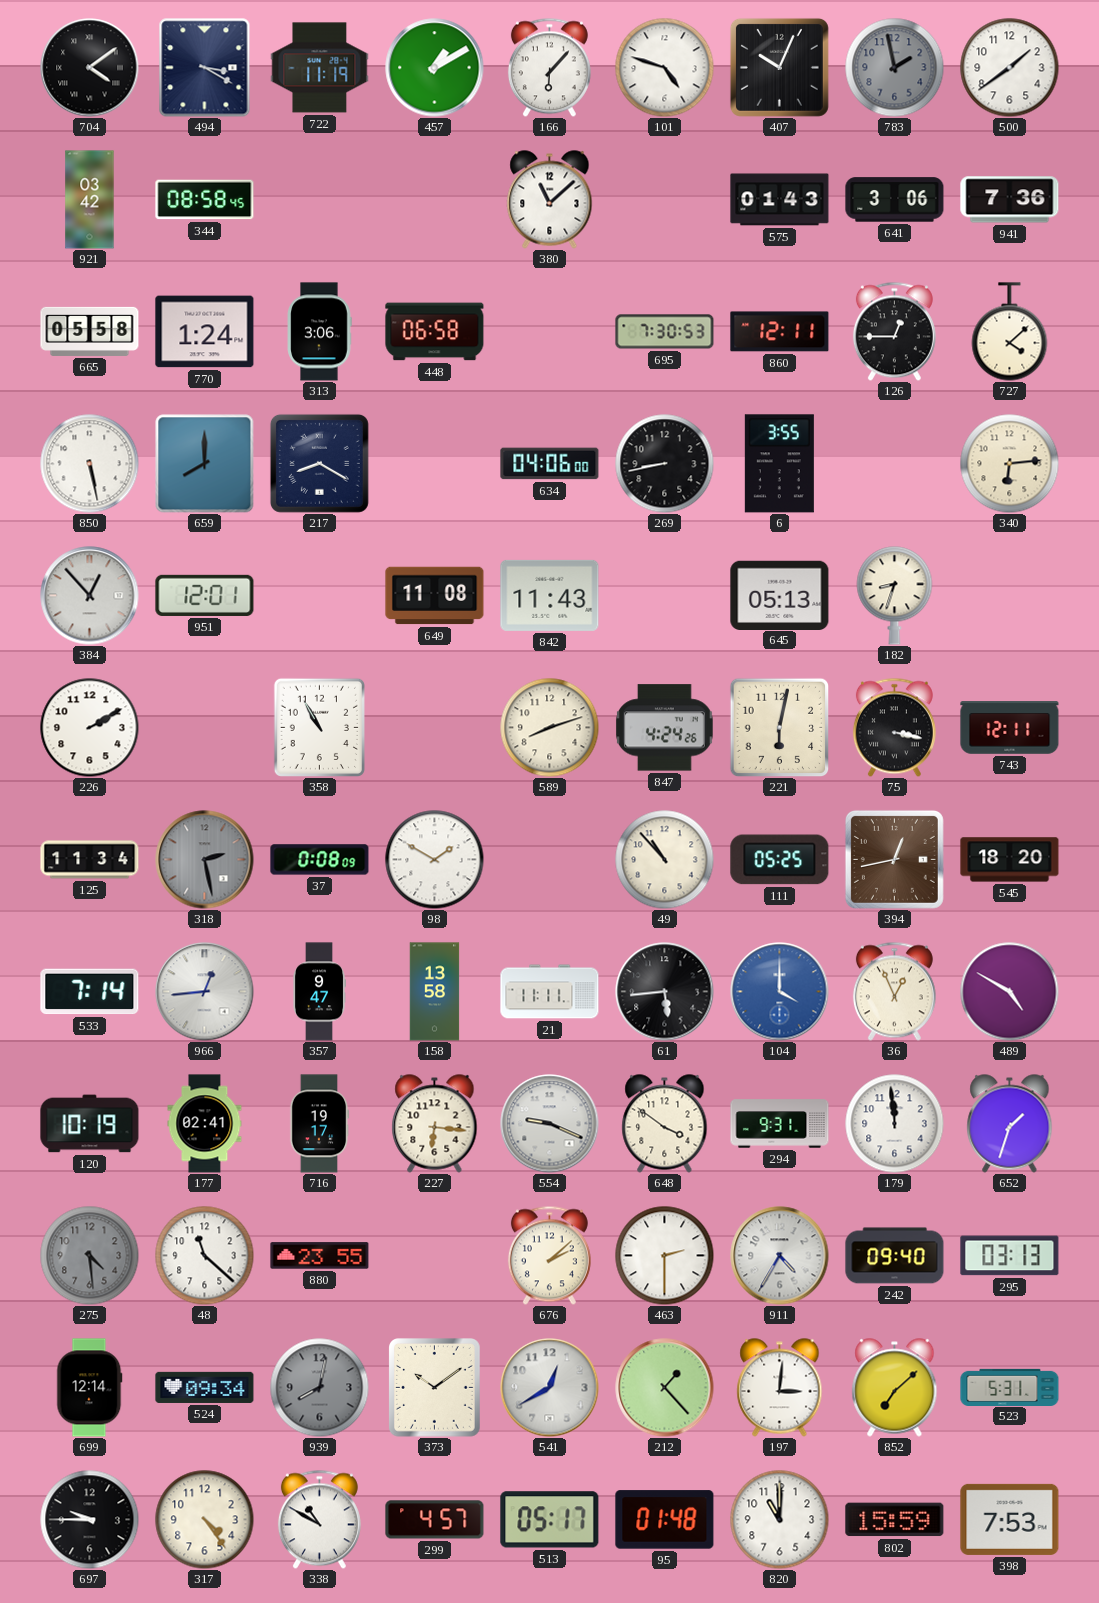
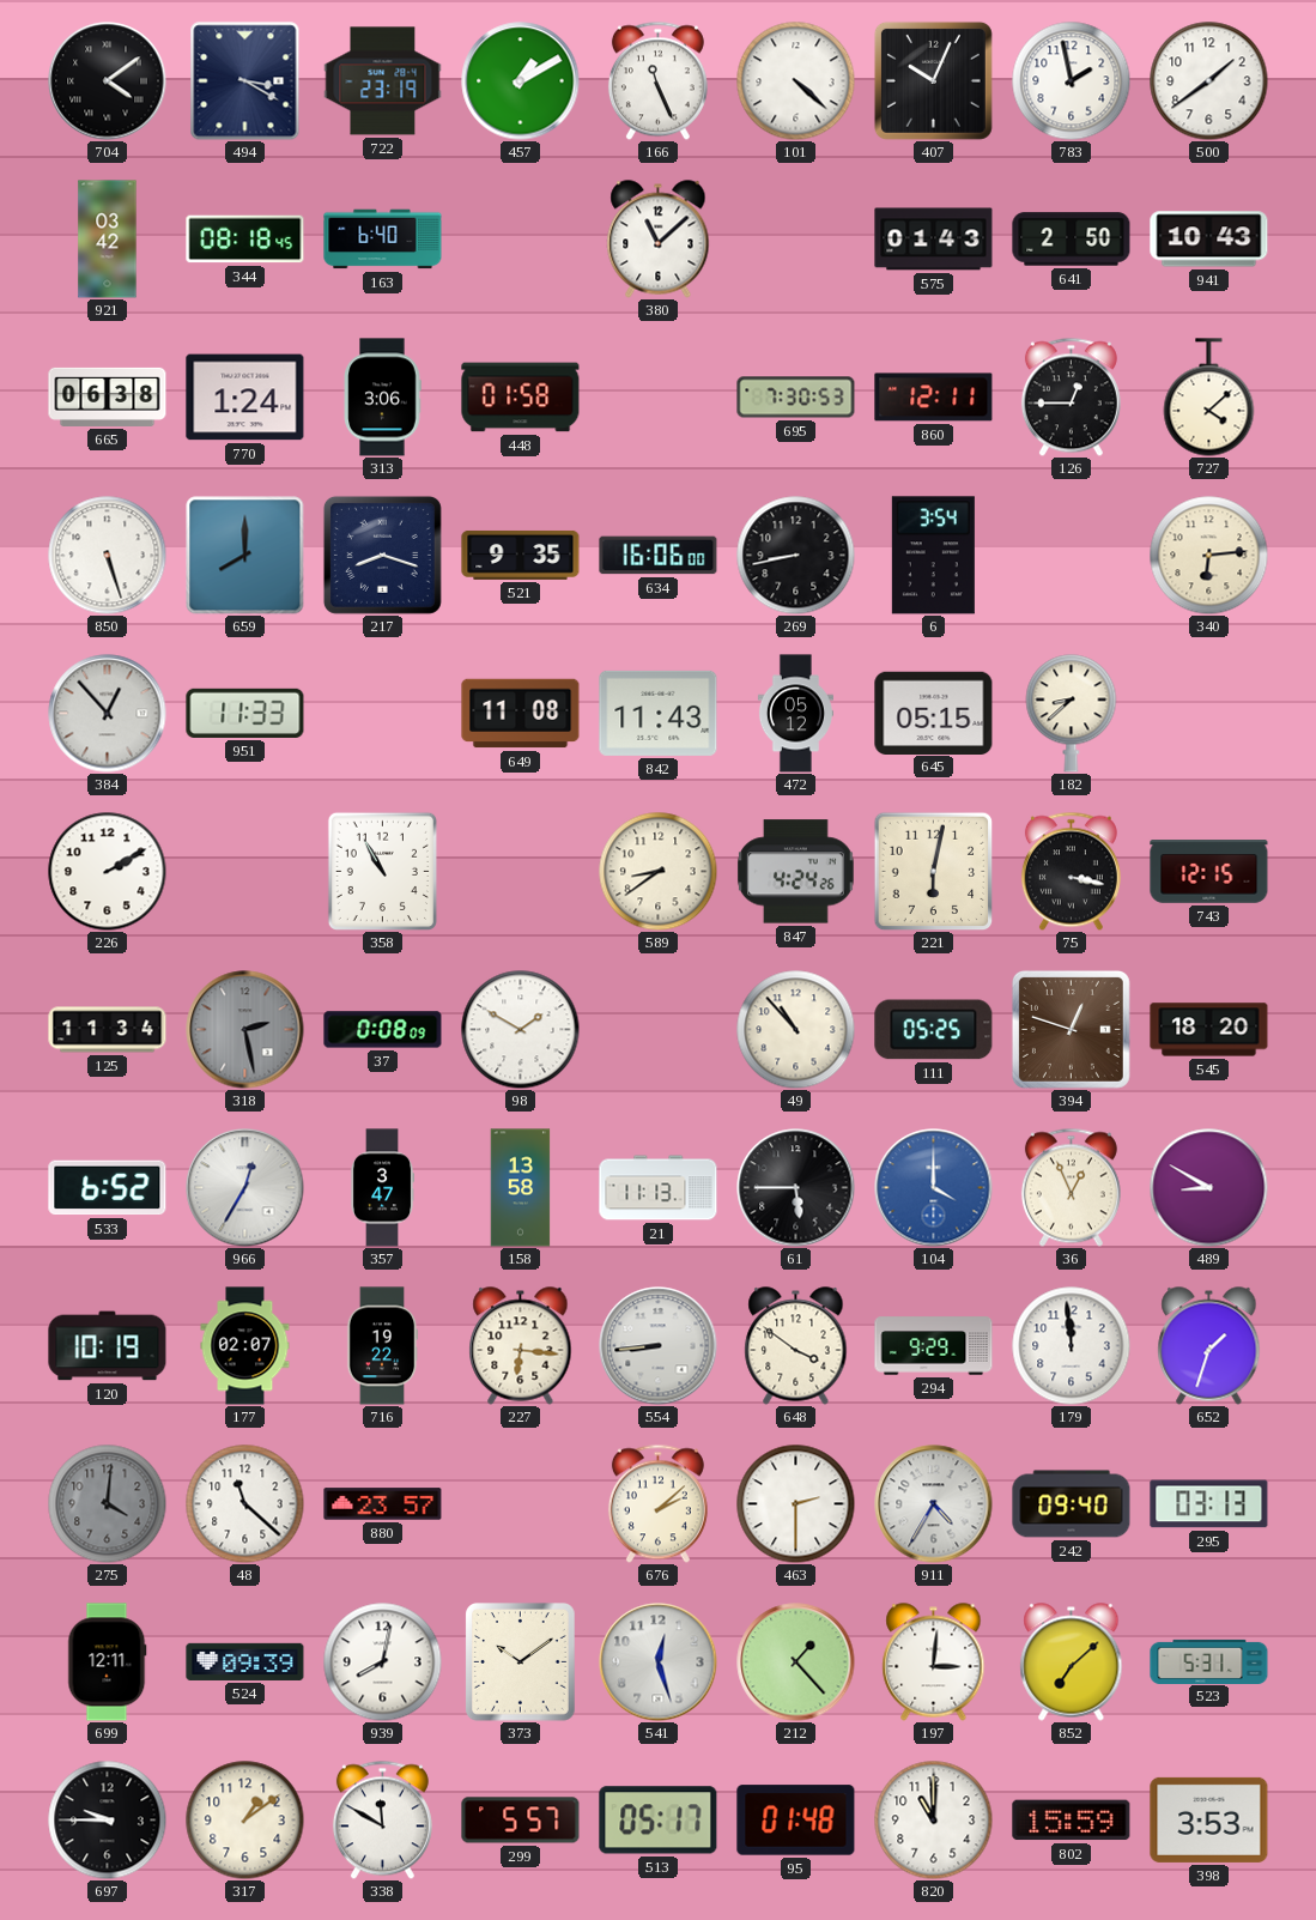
722: 11:19 -> 23:19
166: 6:07 -> 11:26
101: 4:48 -> 4:22
783 dial: grey -> white
344: 08:58 -> 08:18
163: none -> 6:40
641: 3:06 -> 2:50
941: 7:36 -> 10:43
665: 05:58 -> 06:38
448: 06:58 -> 01:58
850: 5:28 -> 5:27
217: 8:20 -> 8:18
521: none -> 9:35
634: 04:06 -> 16:06
6: 3:55 -> 3:54
951: 12:01 -> 11:33
472: none -> 05:12
645: 05:13 -> 05:15
182: 8:33 -> 8:38
589: 8:12 -> 8:39
743: 12:11 -> 12:15
394: 12:43 -> 12:48
533: 7:14 -> 6:52
966: 12:44 -> 12:35
357: 9:47 -> 3:47
21: 11:11 -> 11:13
61: 5:44 -> 5:45
489: 4:50 -> 8:50
177: 02:41 -> 02:07
716: 19:17 -> 19:22
554: 9:19 -> 8:44
294: 9:31 -> 9:29
275: 4:29 -> 4:01
880: 23:55 -> 23:57
699: 12:14 -> 12:11
524: 09:34 -> 09:39
939 dial: grey -> white
541: 12:40 -> 12:27
317: 4:24 -> 1:09
338: 10:50 -> 11:50
299: 4:57 -> 5:57
398: 7:53 -> 3:53
